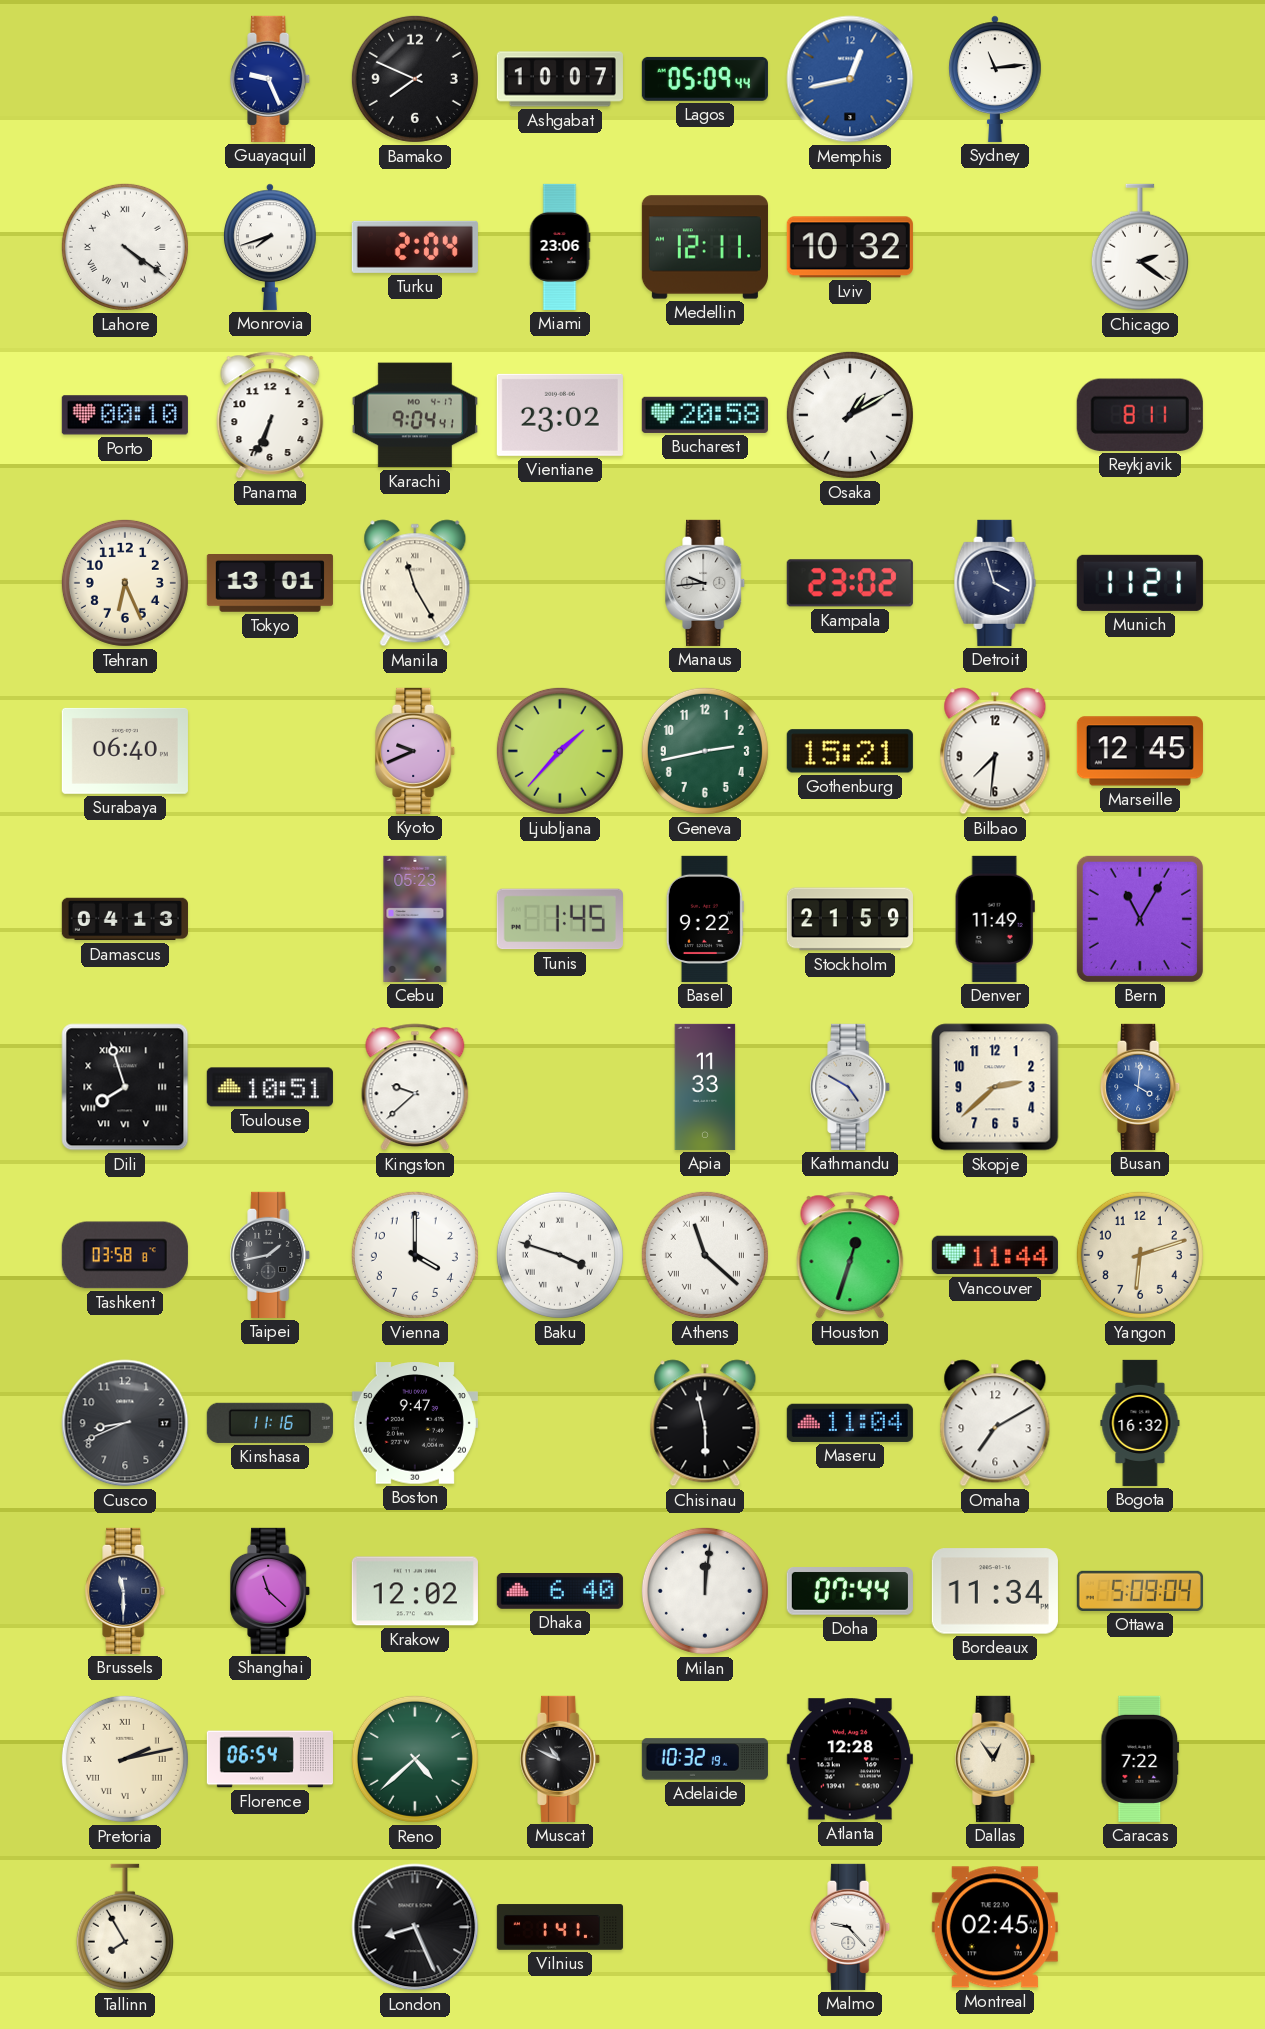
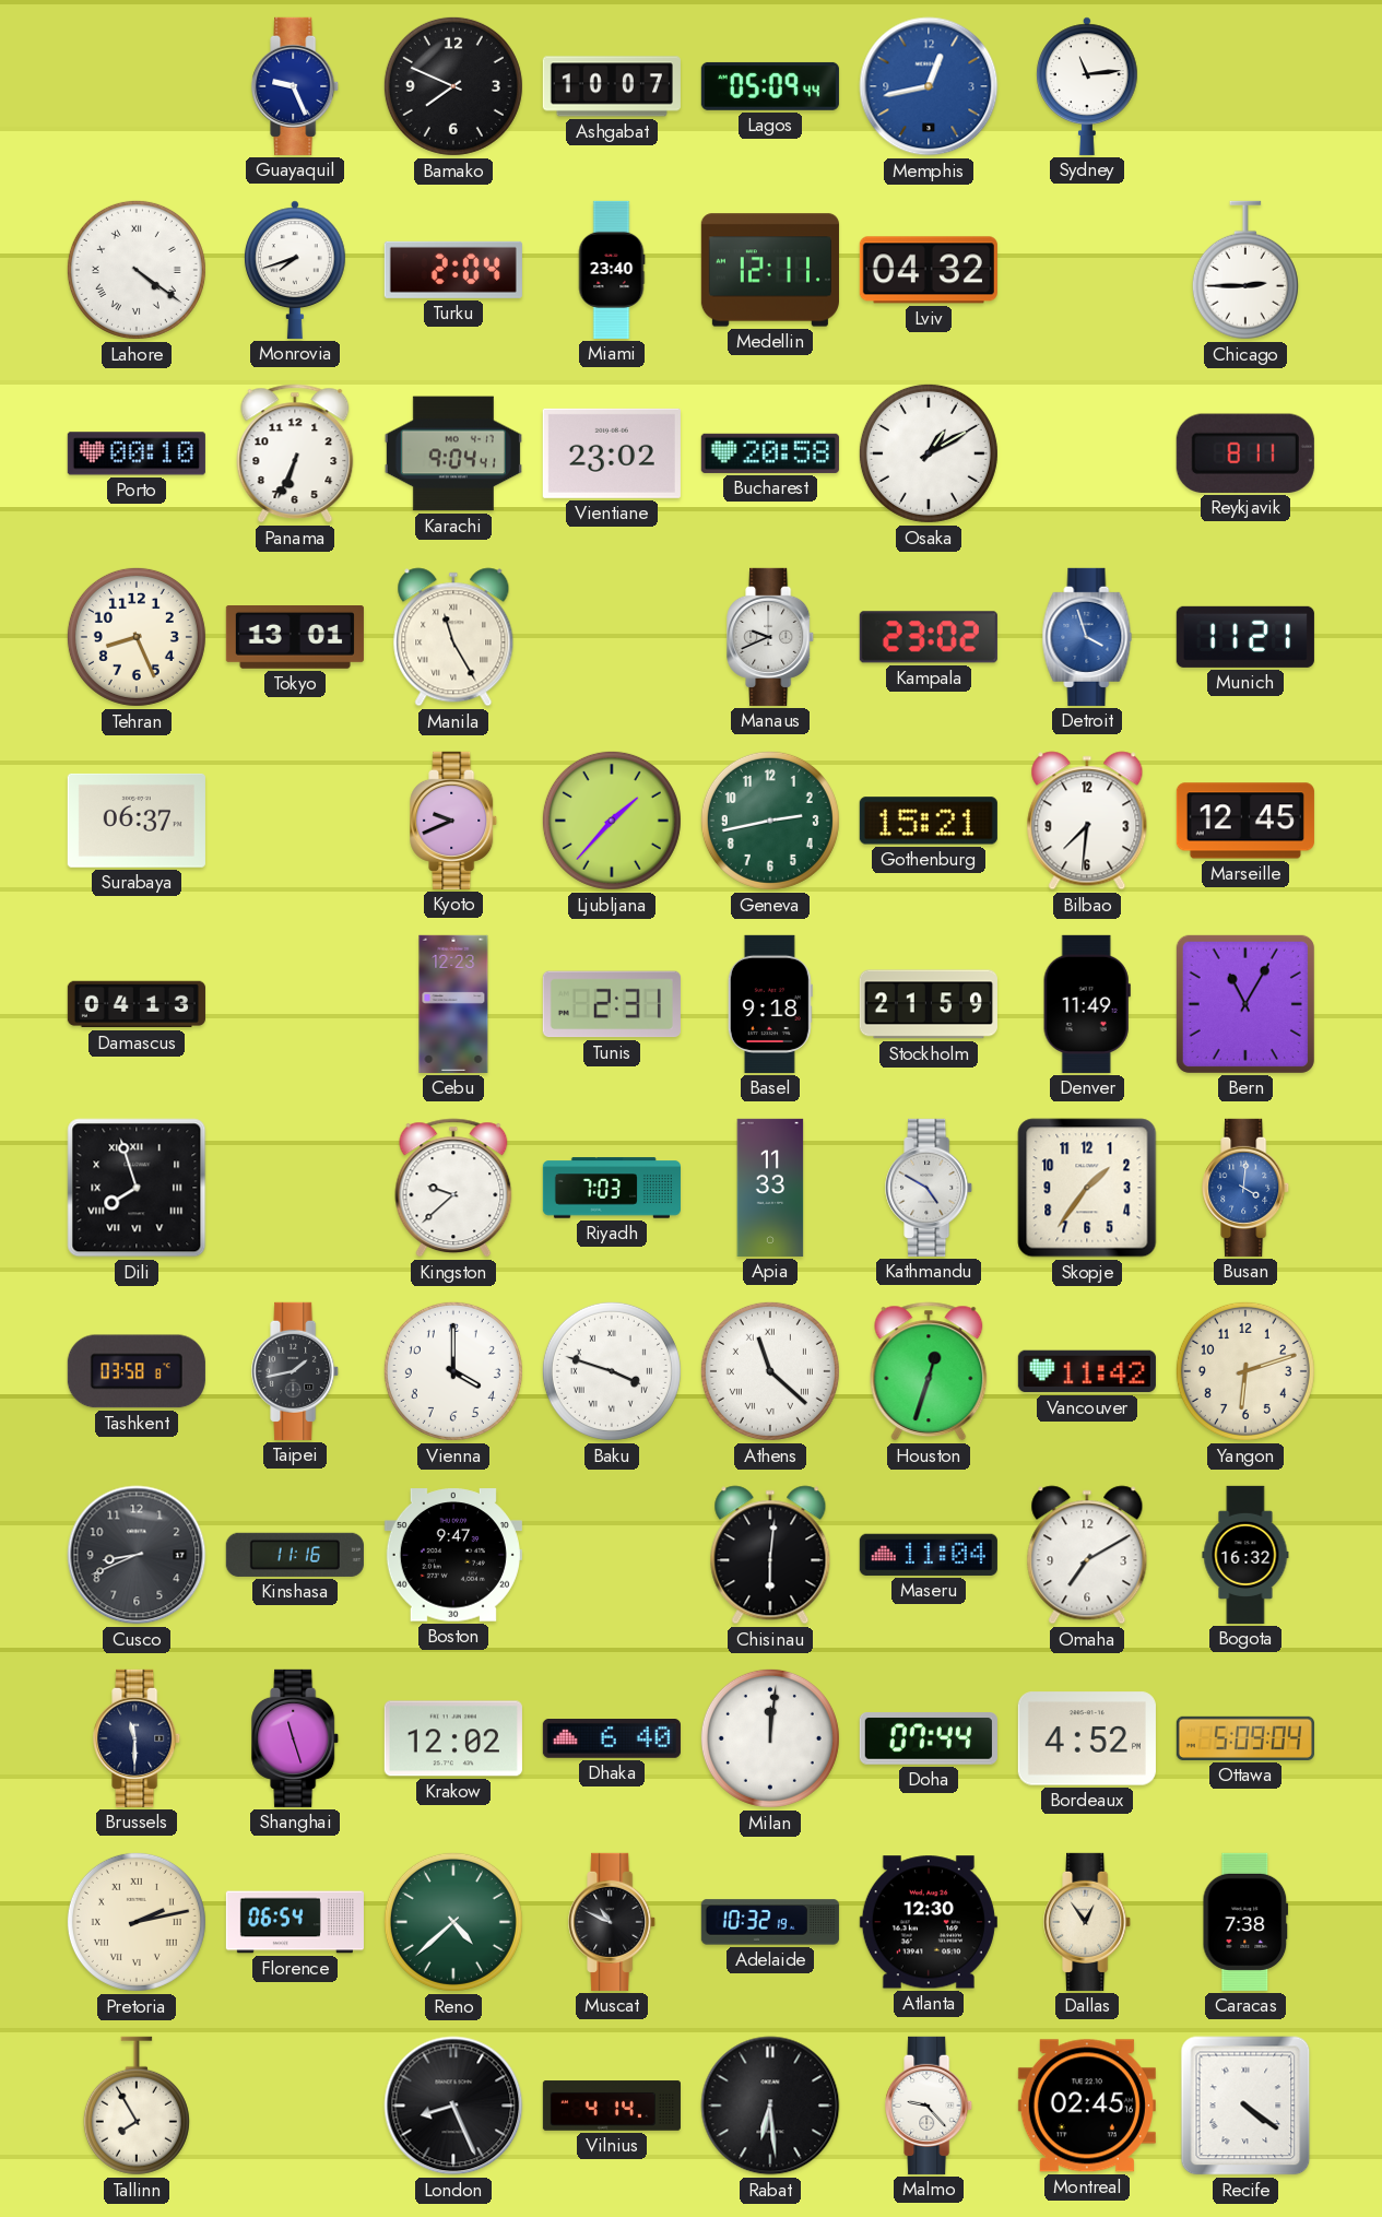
Miami: 23:06 -> 23:40
Lviv: 10:32 -> 04:32
Chicago: 2:21 -> 2:45
Tehran: 6:26 -> 8:26
Manaus: 9:44 -> 9:41
Detroit dial: navy -> blue
Surabaya: 06:40 -> 06:37
Cebu: 05:23 -> 12:23
Tunis: 1:45 -> 2:31
Basel: 9:22 -> 9:18
Toulouse: 10:51 -> none
Riyadh: none -> 7:03
Skopje: 2:38 -> 1:36
Vancouver: 11:44 -> 11:42
Chisinau: 5:58 -> 6:01
Shanghai: 11:22 -> 11:27
Bordeaux: 11:34 -> 4:52
Atlanta: 12:28 -> 12:30
Caracas: 7:22 -> 7:38
Vilnius: 1:41 -> 4:14
Rabat: none -> 6:29
Recife: none -> 4:21
